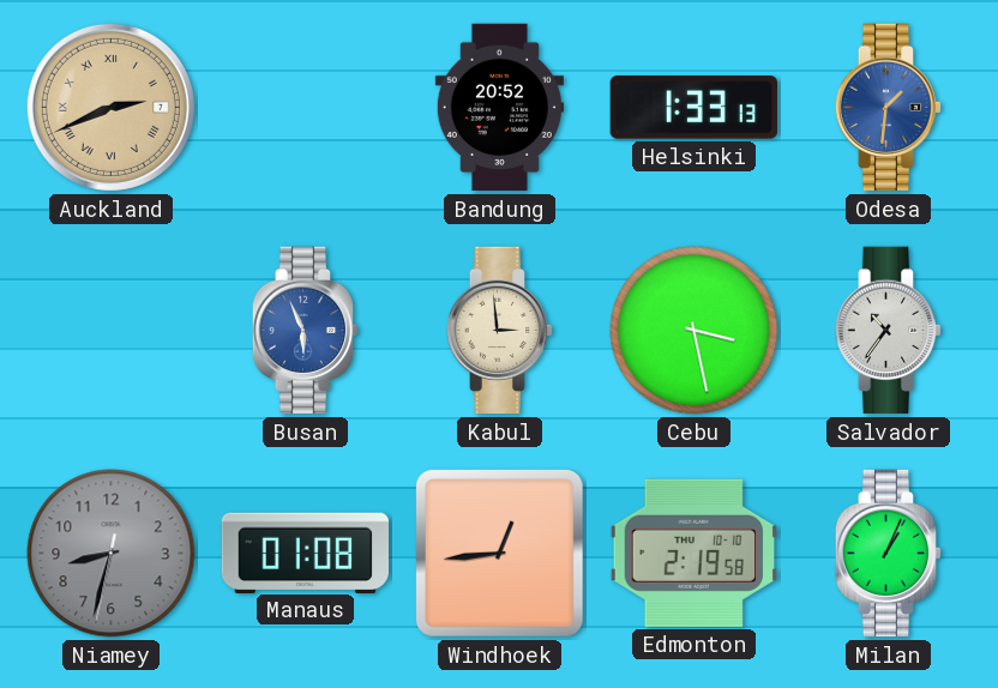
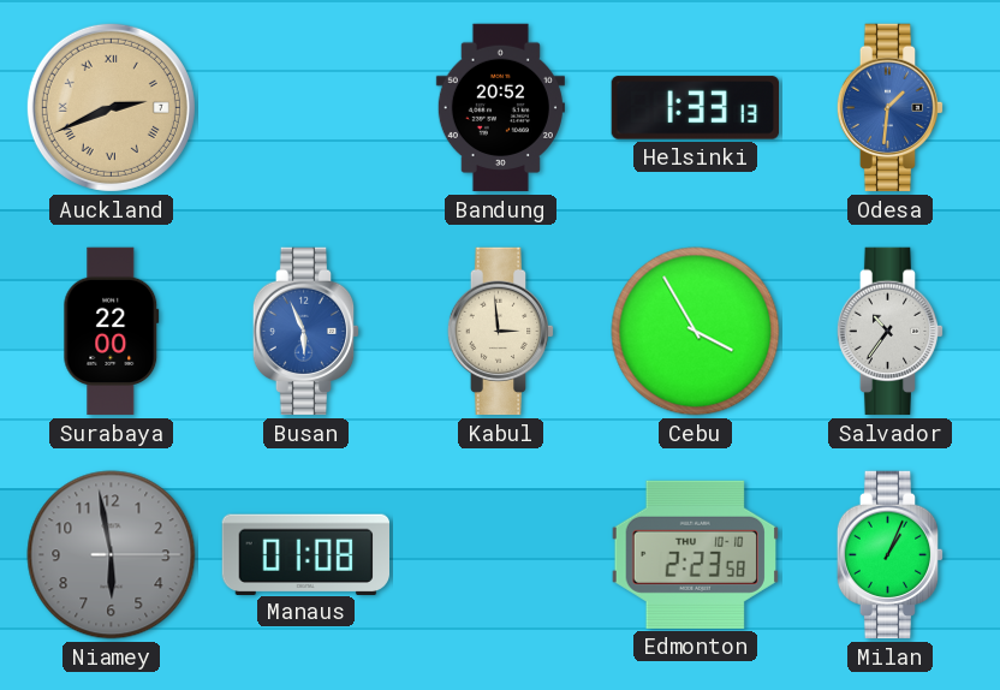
Surabaya: none -> 22:00
Cebu: 3:28 -> 3:55
Niamey: 8:32 -> 5:58
Windhoek: 12:44 -> none
Edmonton: 2:19 -> 2:23
